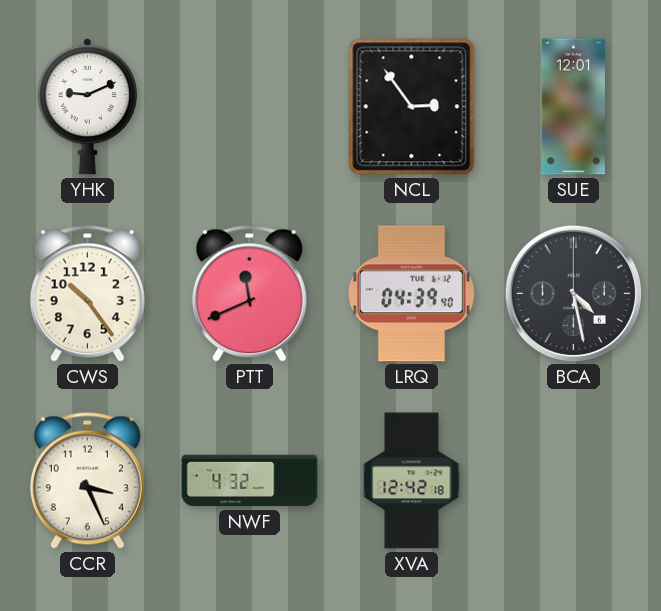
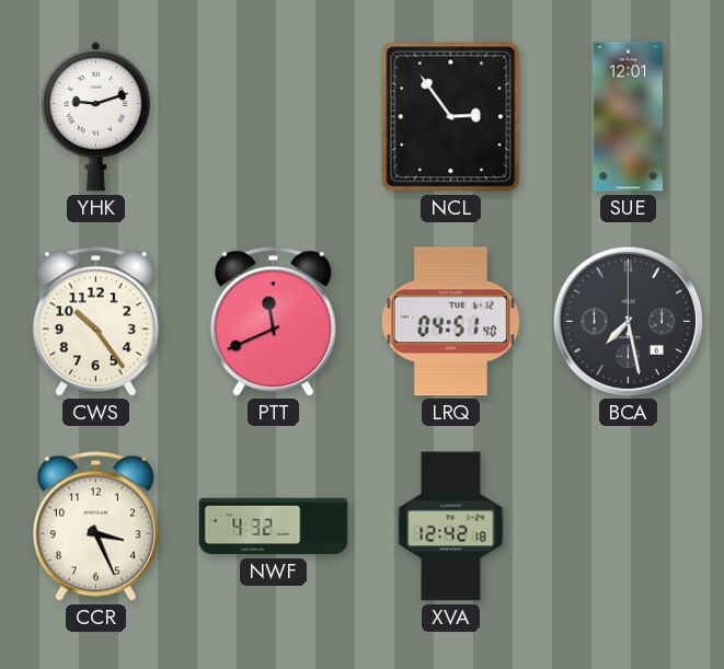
YHK: 9:11 -> 9:12
LRQ: 04:39 -> 04:51
BCA: 4:28 -> 7:28
